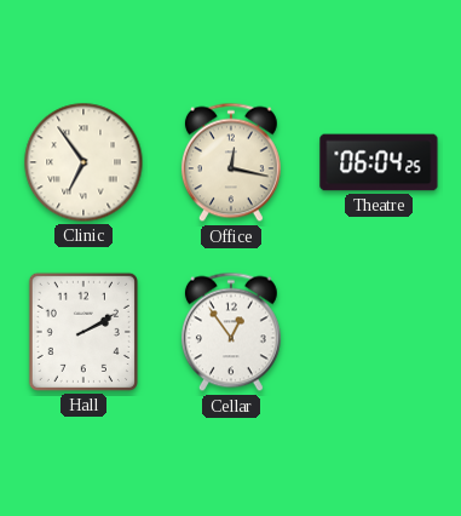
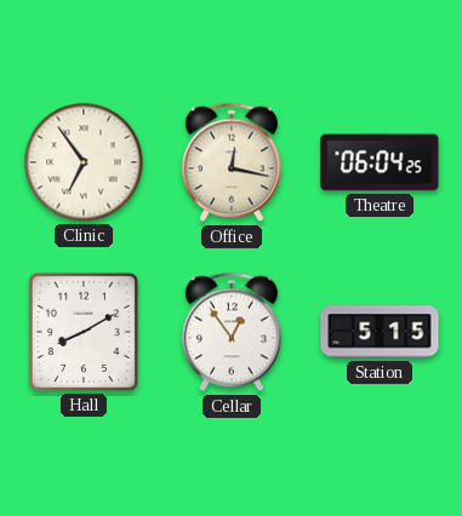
Hall: 2:10 -> 8:10
Station: none -> 5:15
